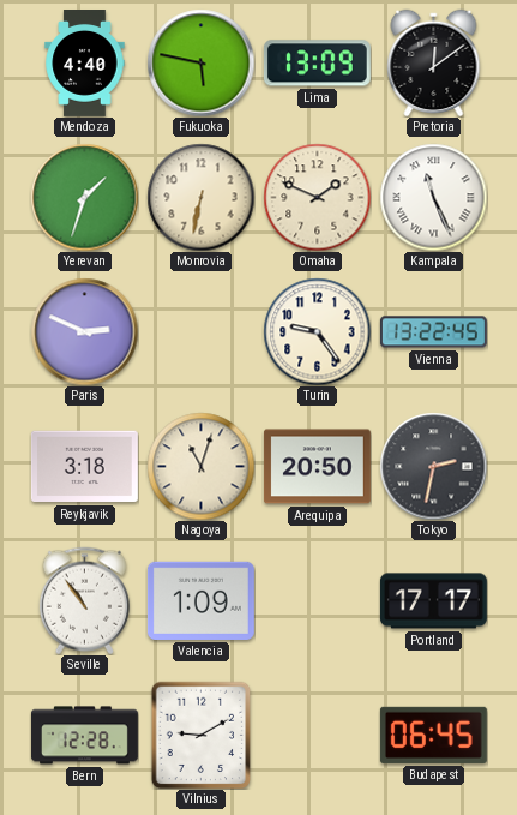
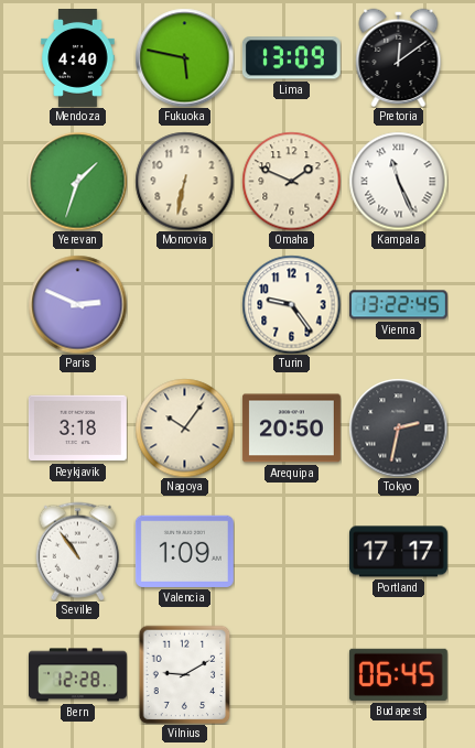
Nagoya: 11:03 -> 10:06
